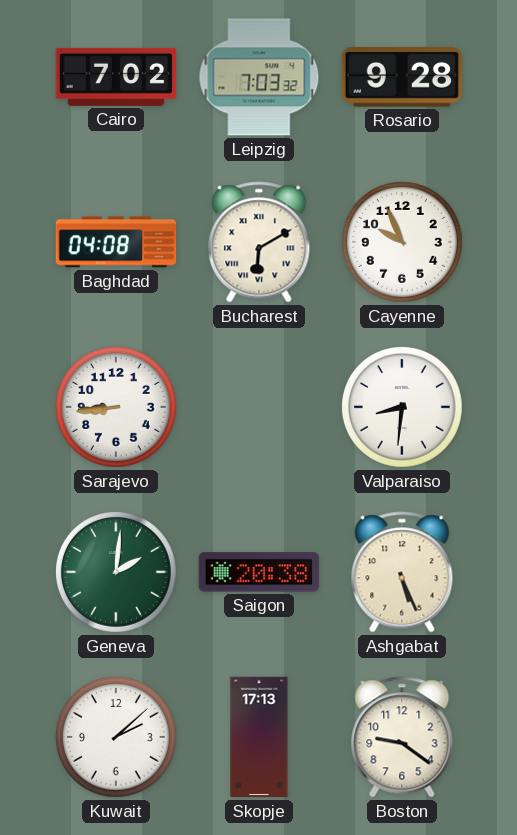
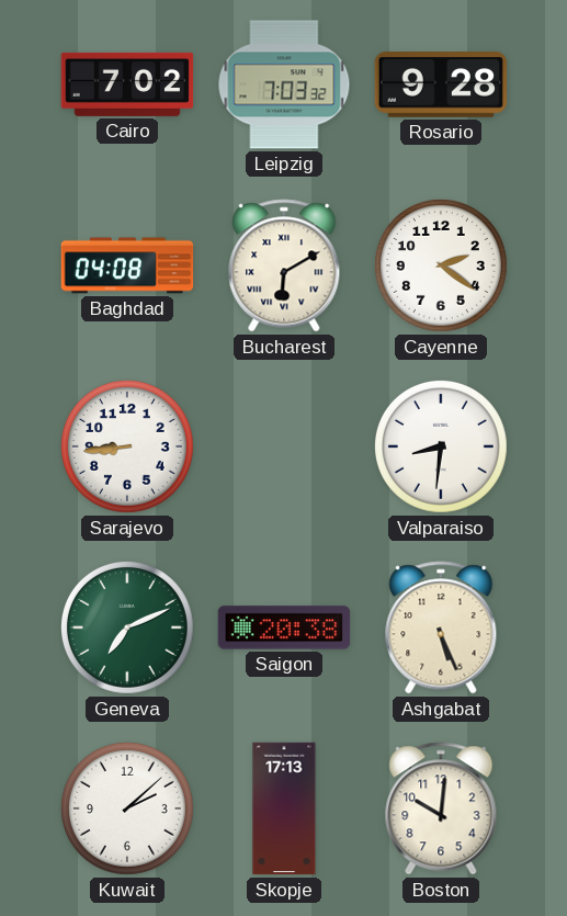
Cayenne: 9:56 -> 2:21
Geneva: 2:01 -> 7:11
Boston: 9:21 -> 10:01
